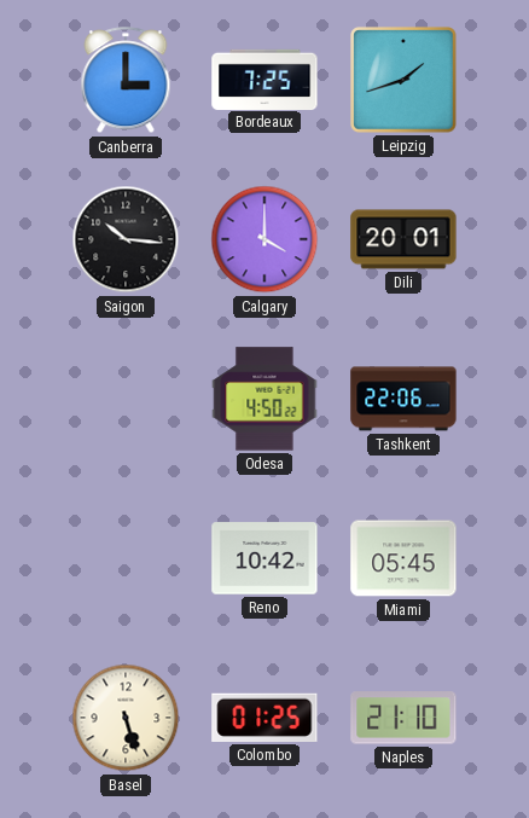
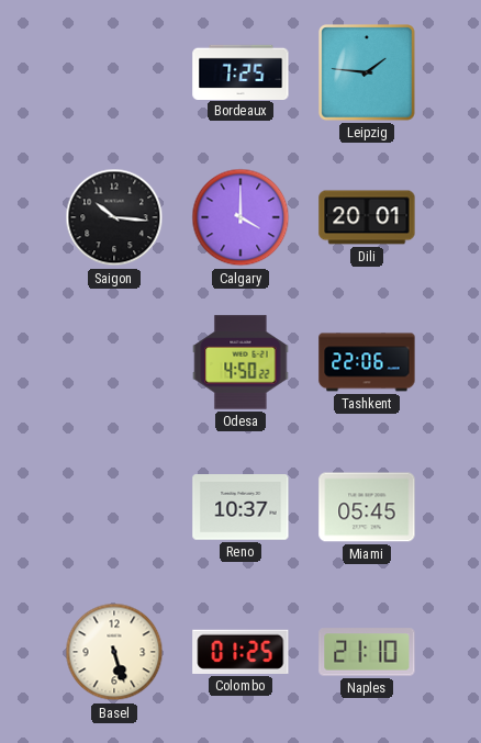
Canberra: 3:00 -> none
Leipzig: 1:42 -> 1:46
Reno: 10:42 -> 10:37
